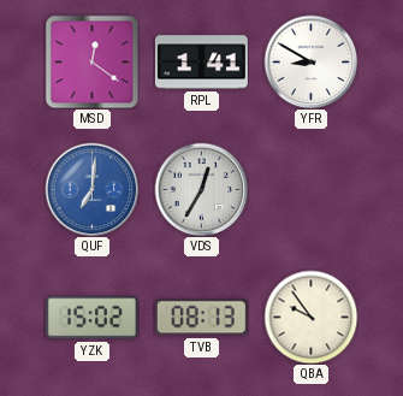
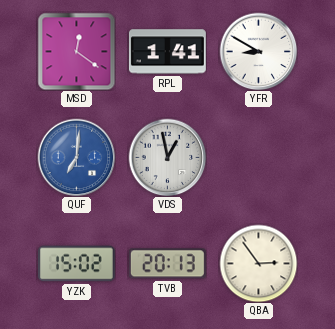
VDS: 12:35 -> 12:58
TVB: 08:13 -> 20:13
QBA: 9:54 -> 2:54
